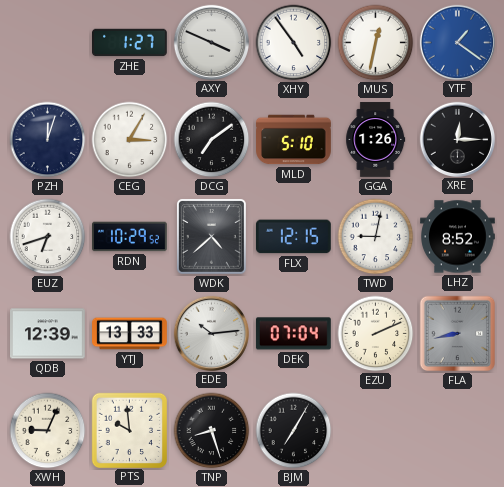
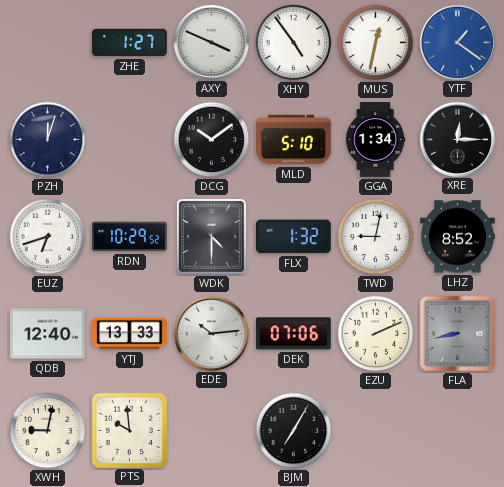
CEG: 3:05 -> none
DCG: 7:09 -> 10:09
GGA: 1:26 -> 1:34
WDK: 4:38 -> 4:30
FLX: 12:15 -> 1:32
QDB: 12:39 -> 12:40
DEK: 07:04 -> 07:06
XWH: 9:04 -> 9:02
TNP: 8:27 -> none
